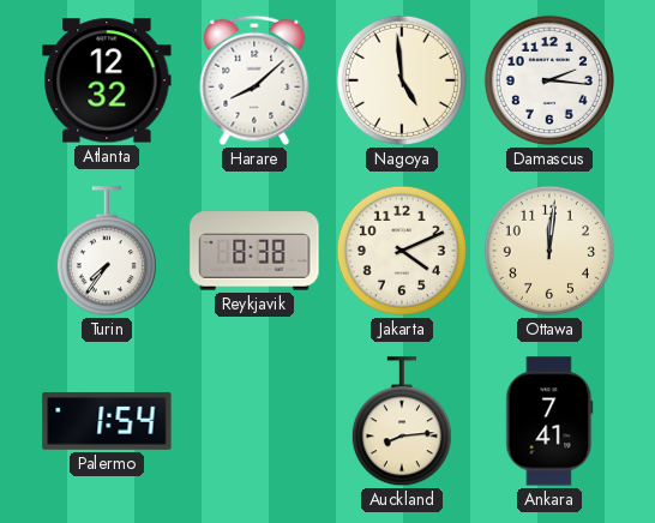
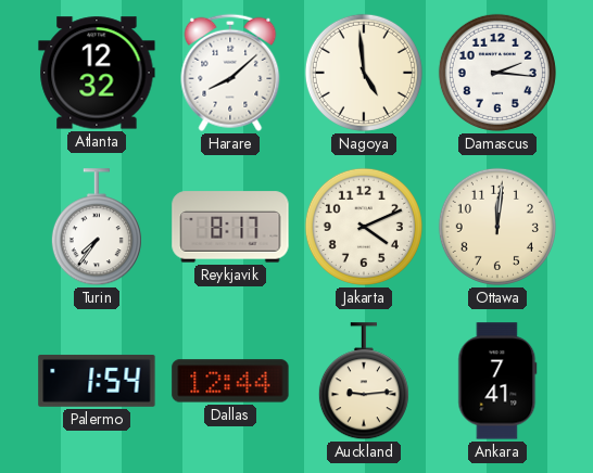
Reykjavik: 8:38 -> 8:17
Dallas: none -> 12:44
Auckland: 8:14 -> 9:14
